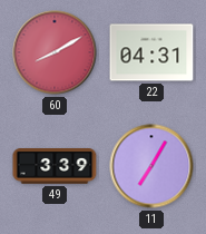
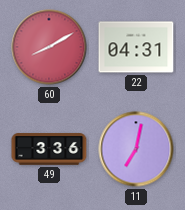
49: 3:39 -> 3:36
11: 7:05 -> 7:02
